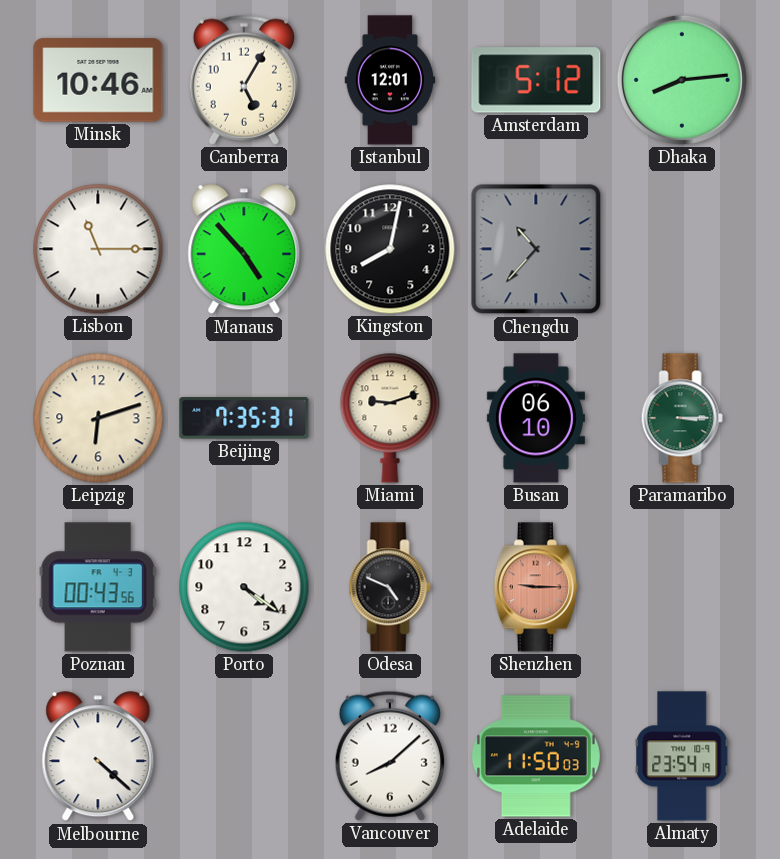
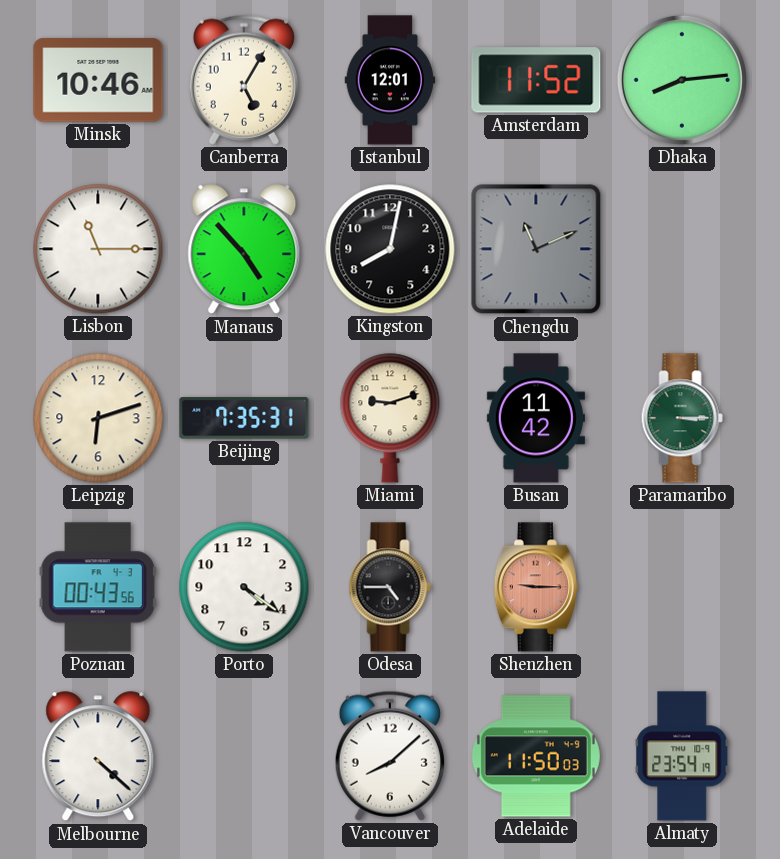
Amsterdam: 5:12 -> 11:52
Chengdu: 10:37 -> 11:11
Busan: 06:10 -> 11:42
Odesa: 4:49 -> 4:45
